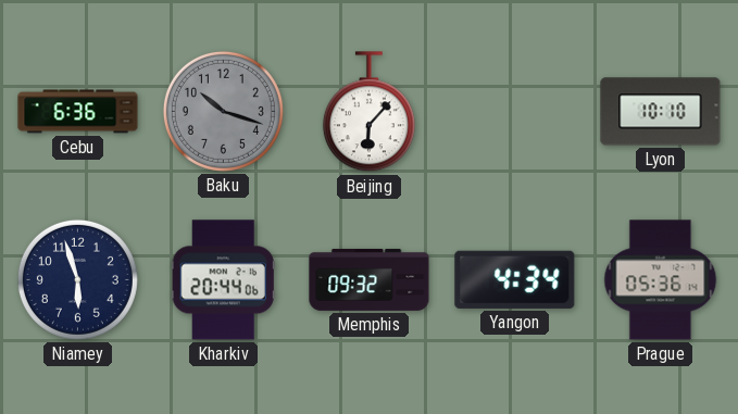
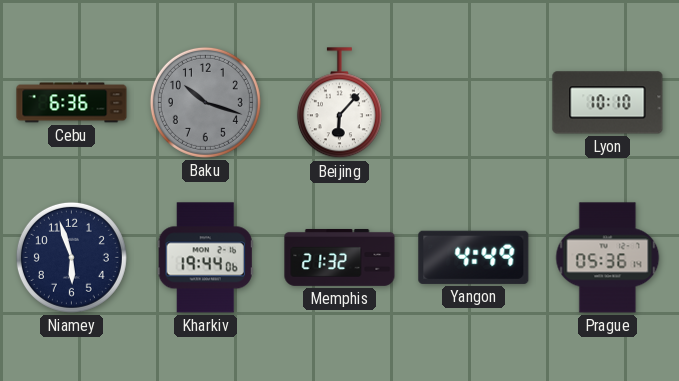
Kharkiv: 20:44 -> 19:44
Memphis: 09:32 -> 21:32
Yangon: 4:34 -> 4:49
